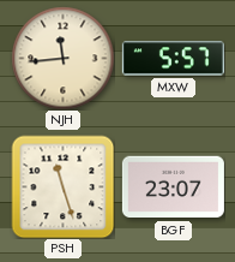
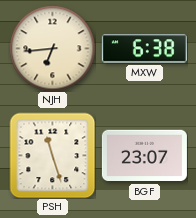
NJH: 11:44 -> 6:44
MXW: 5:57 -> 6:38
